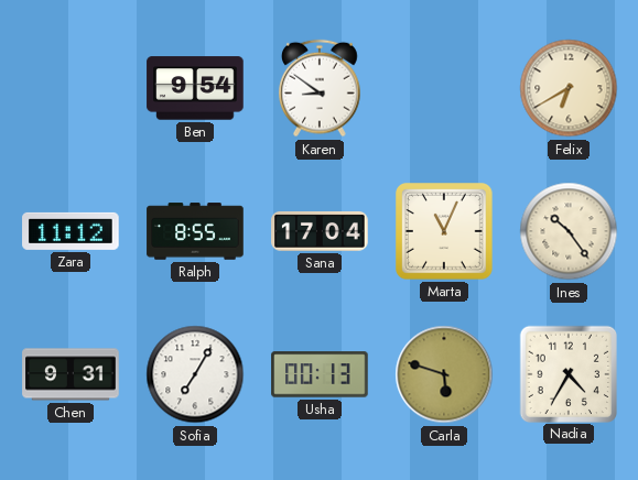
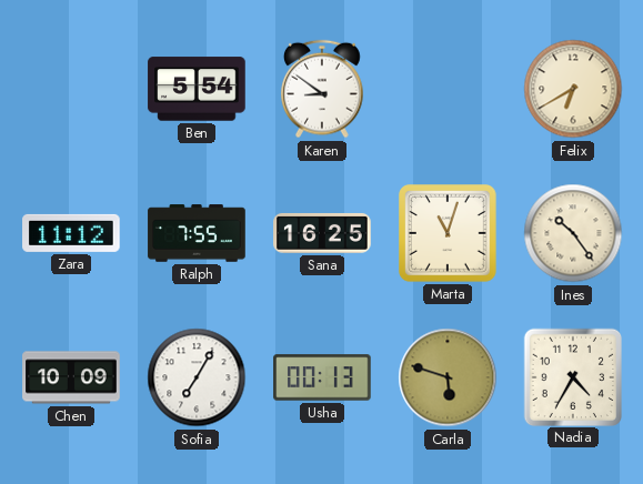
Ben: 9:54 -> 5:54
Ralph: 8:55 -> 7:55
Sana: 17:04 -> 16:25
Marta: 11:04 -> 11:03
Chen: 9:31 -> 10:09
